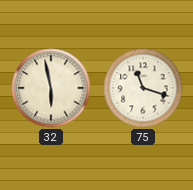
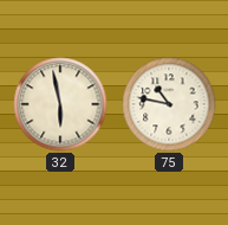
75: 11:18 -> 10:47
